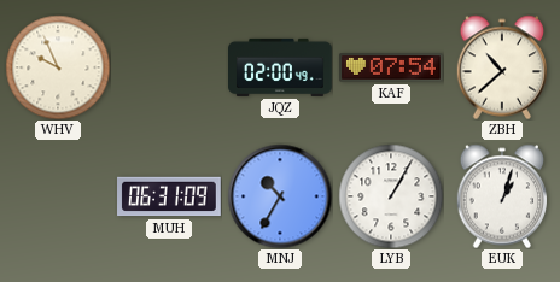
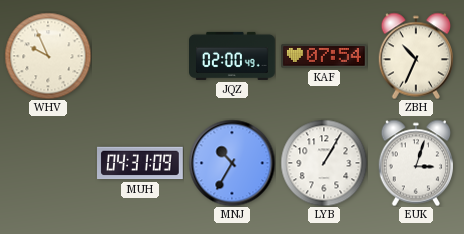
ZBH: 10:38 -> 10:34
MUH: 06:31 -> 04:31
EUK: 1:03 -> 3:03
